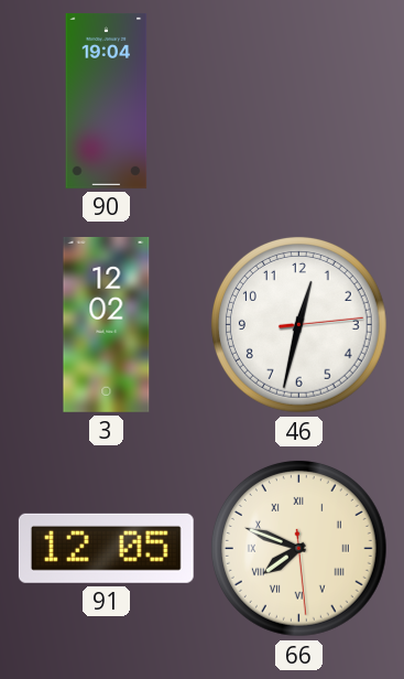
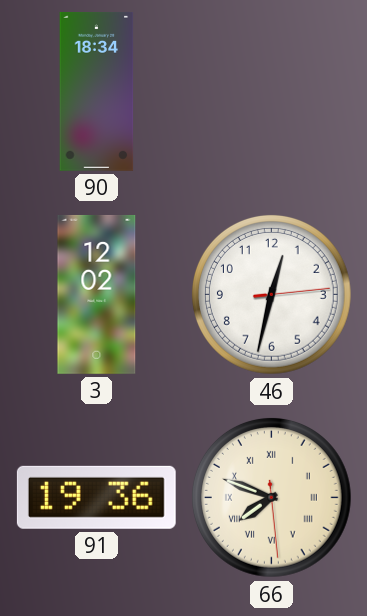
90: 19:04 -> 18:34
91: 12:05 -> 19:36
